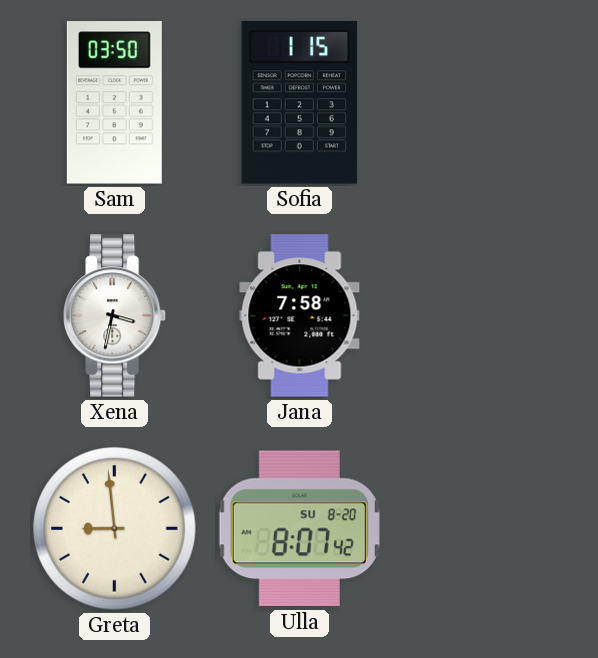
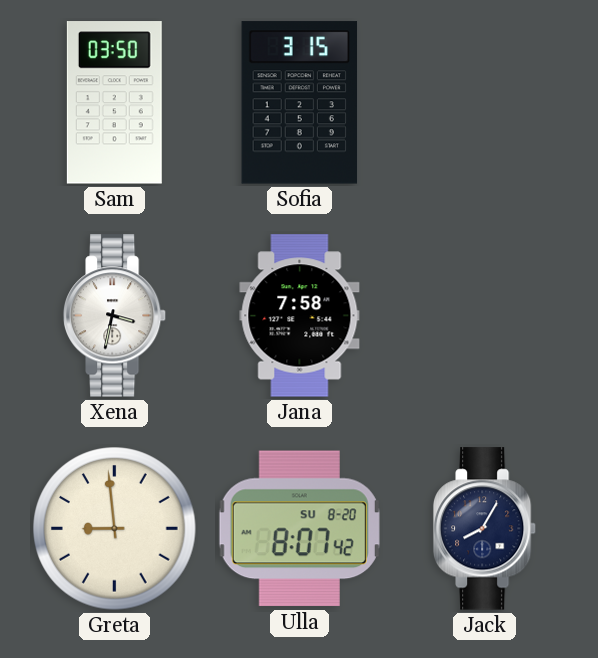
Sofia: 1:15 -> 3:15
Jack: none -> 8:05
